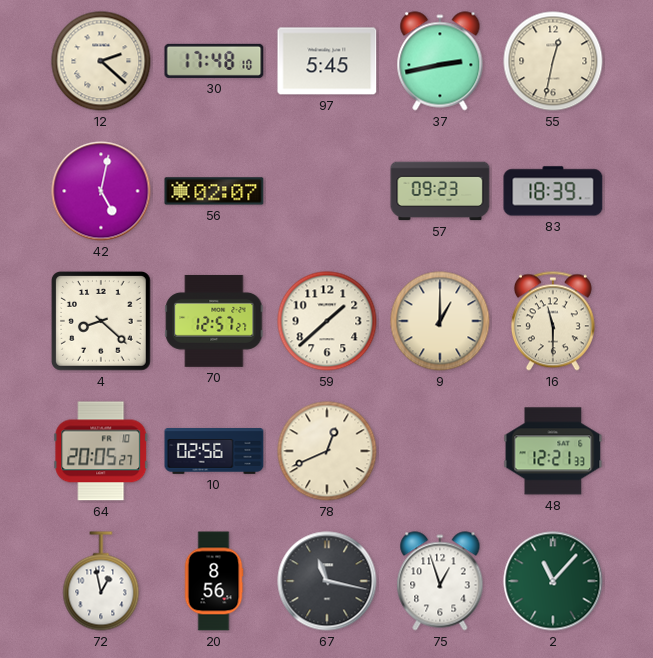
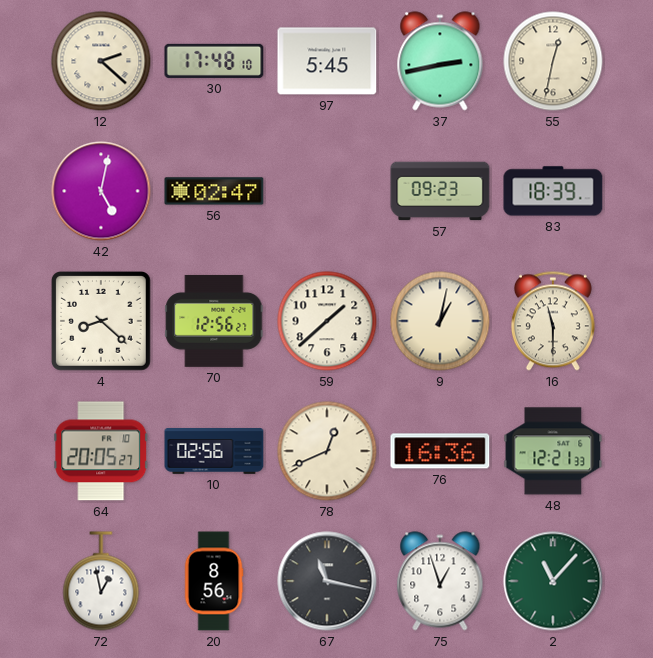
56: 02:07 -> 02:47
70: 12:57 -> 12:56
9: 1:00 -> 1:02
76: none -> 16:36
